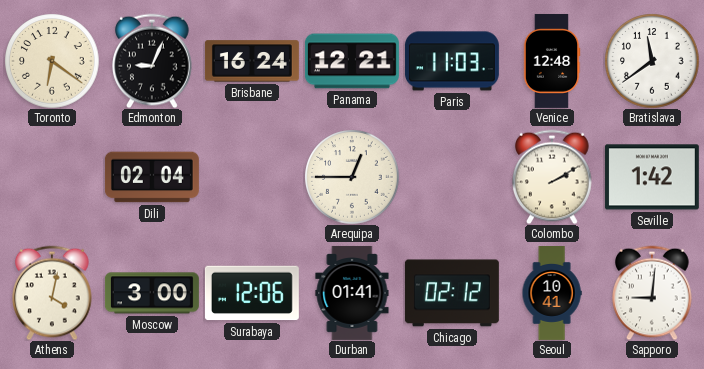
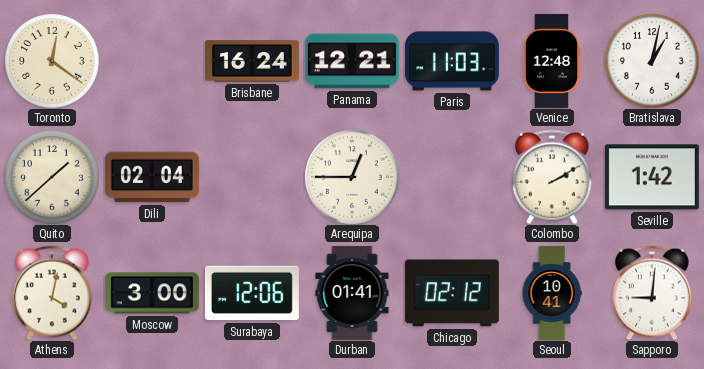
Toronto: 6:21 -> 12:21
Edmonton: 9:04 -> none
Bratislava: 11:39 -> 1:02
Quito: none -> 1:38
